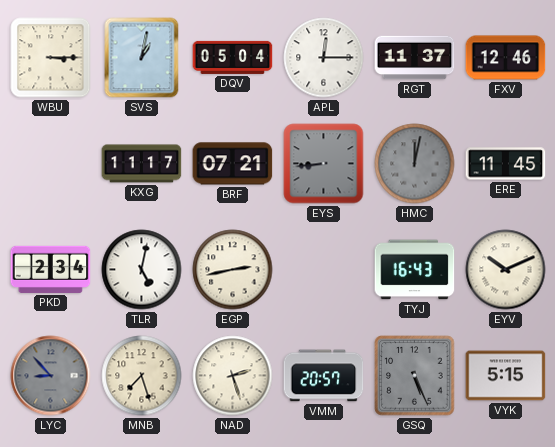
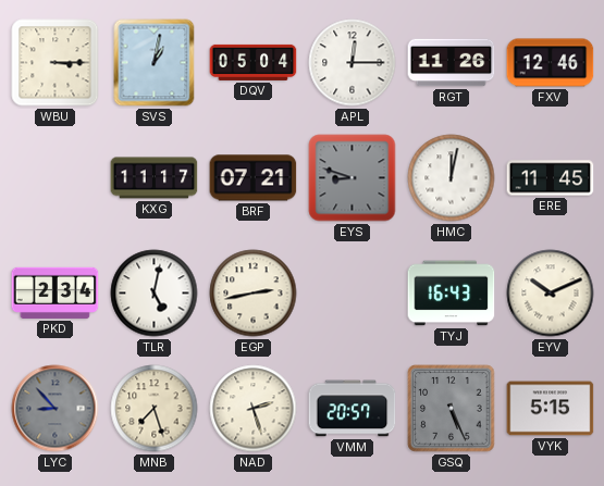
RGT: 11:37 -> 11:26
EYS: 8:44 -> 8:48
HMC dial: grey -> white
